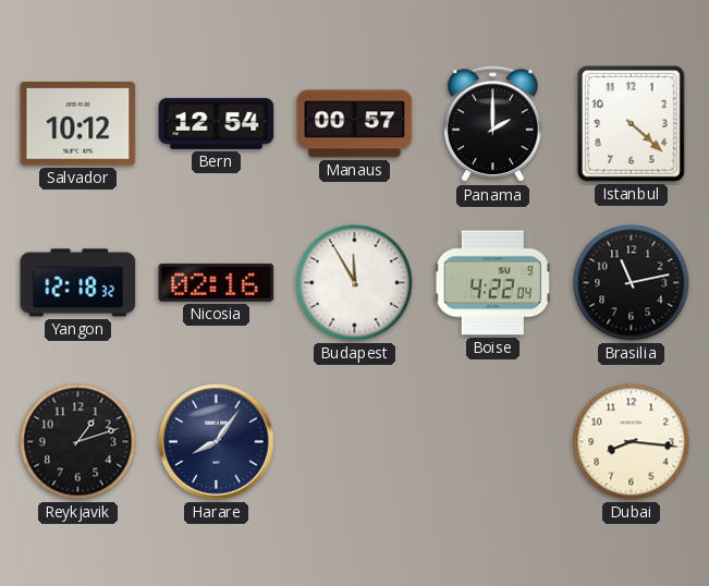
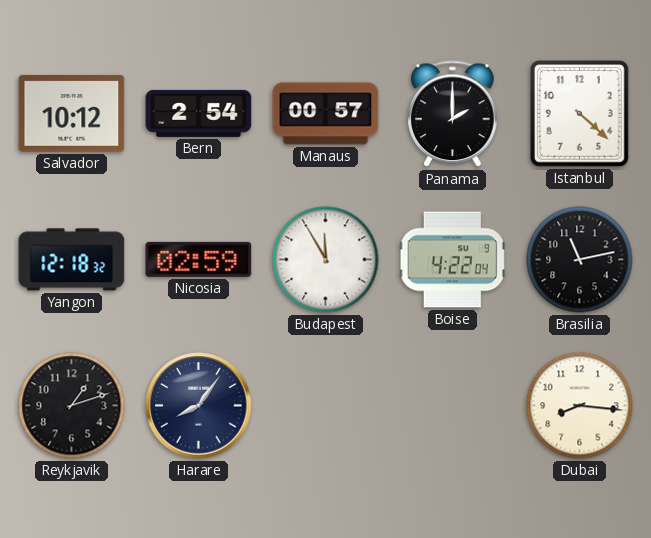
Bern: 12:54 -> 2:54
Nicosia: 02:16 -> 02:59
